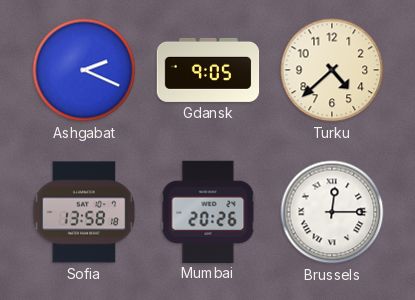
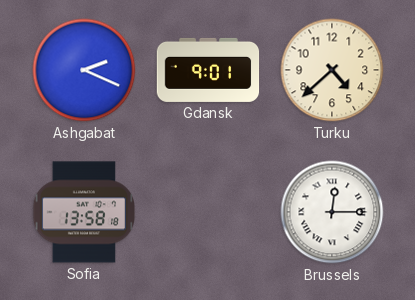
Gdansk: 9:05 -> 9:01
Mumbai: 20:26 -> none
